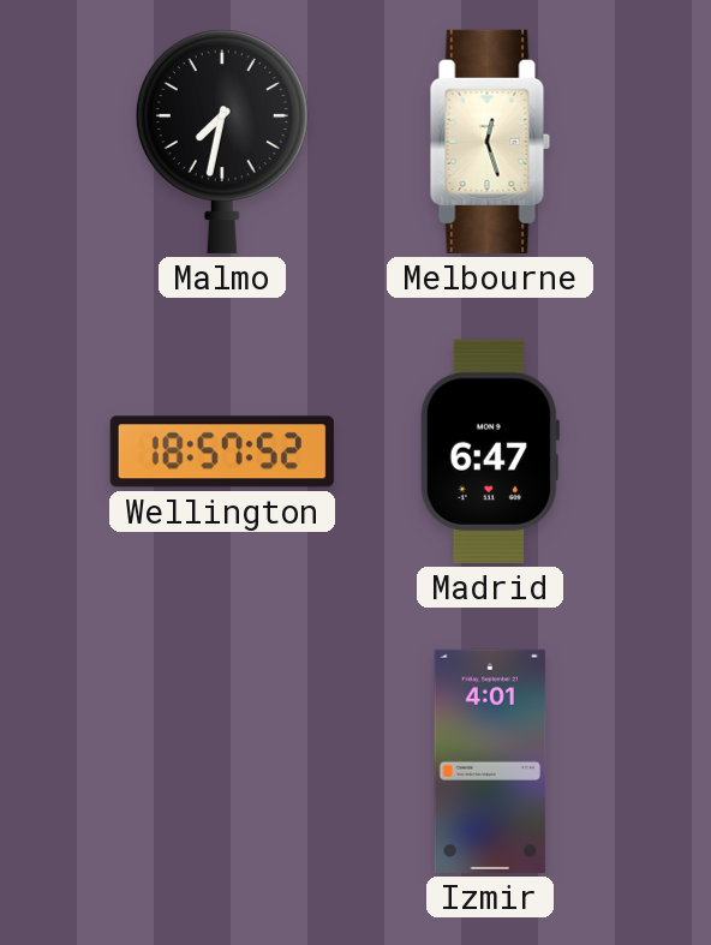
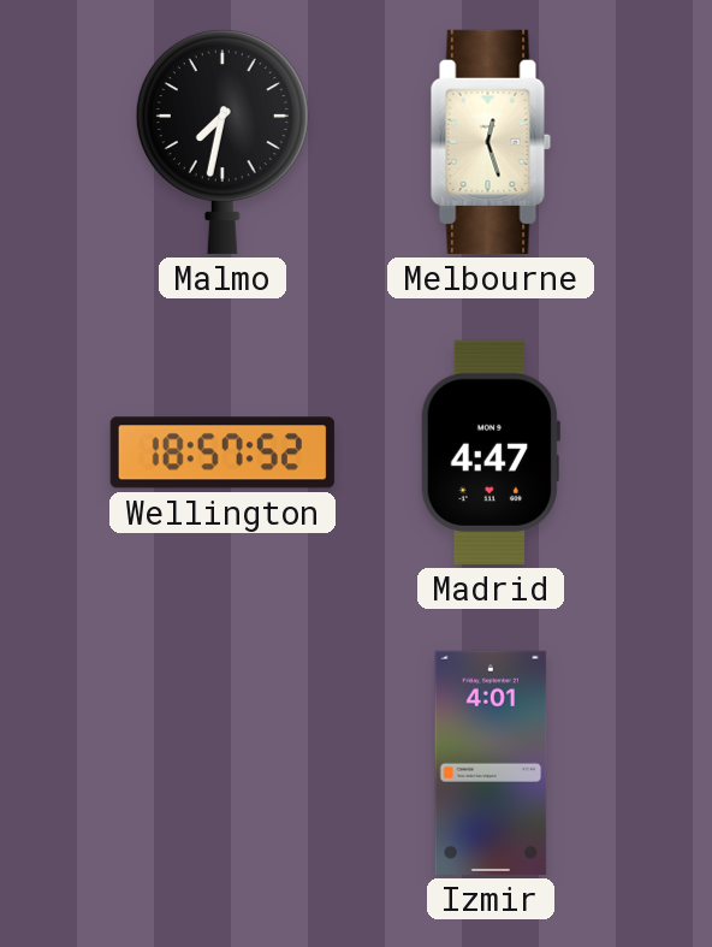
Madrid: 6:47 -> 4:47
